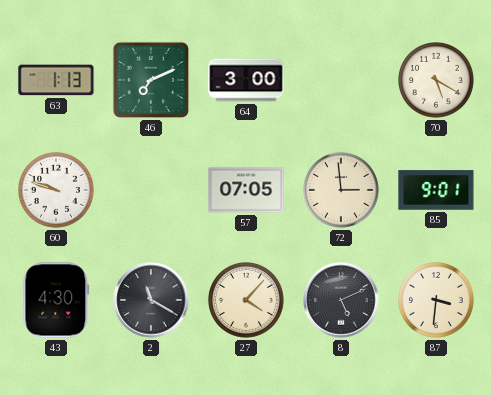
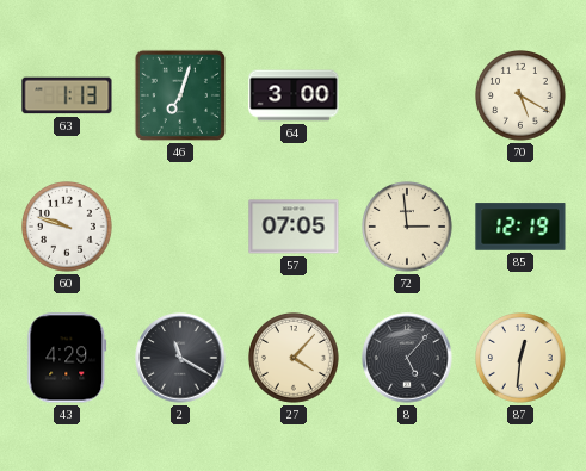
46: 7:11 -> 7:03
85: 9:01 -> 12:19
43: 4:30 -> 4:29
8: 5:11 -> 5:07
87: 3:31 -> 12:31
